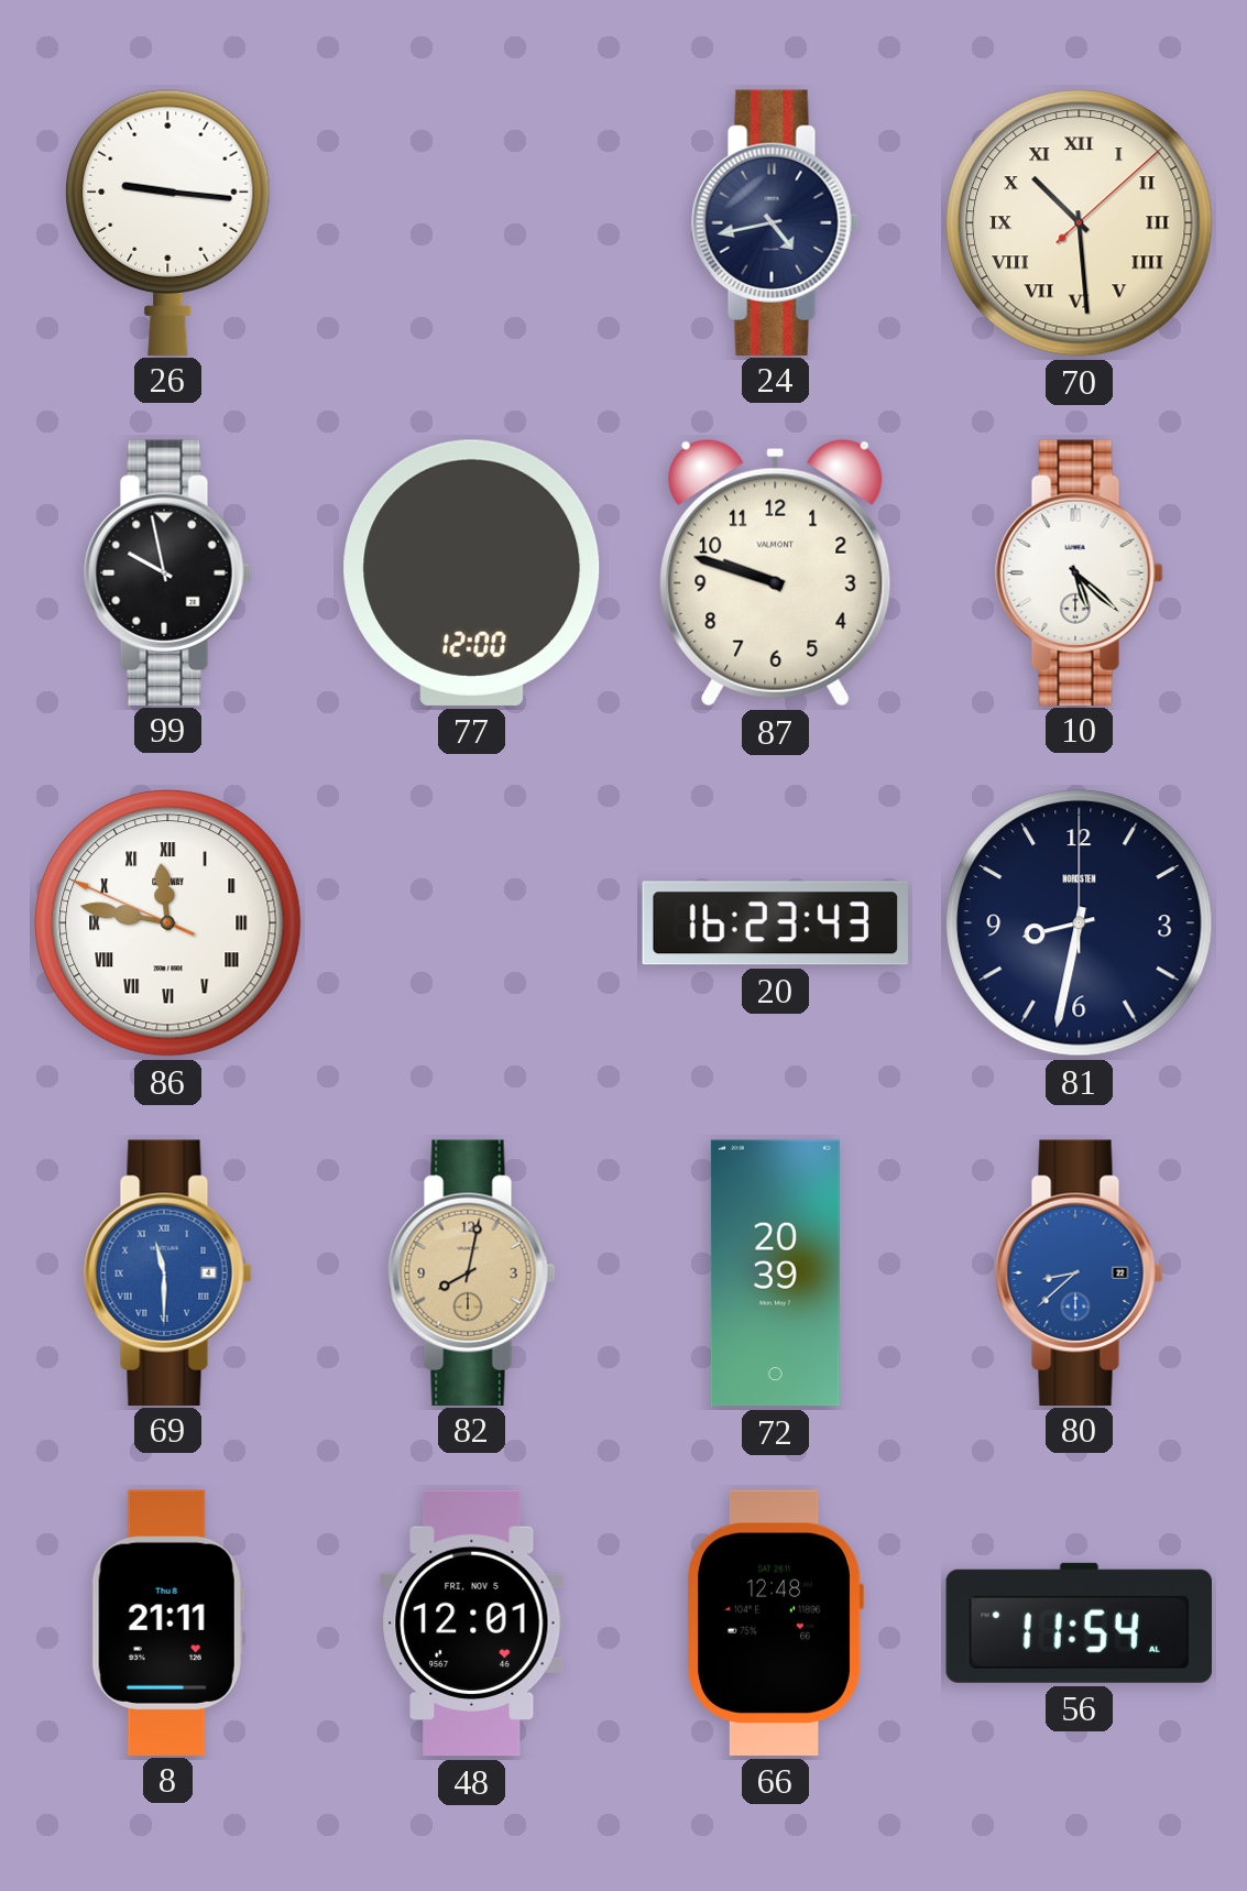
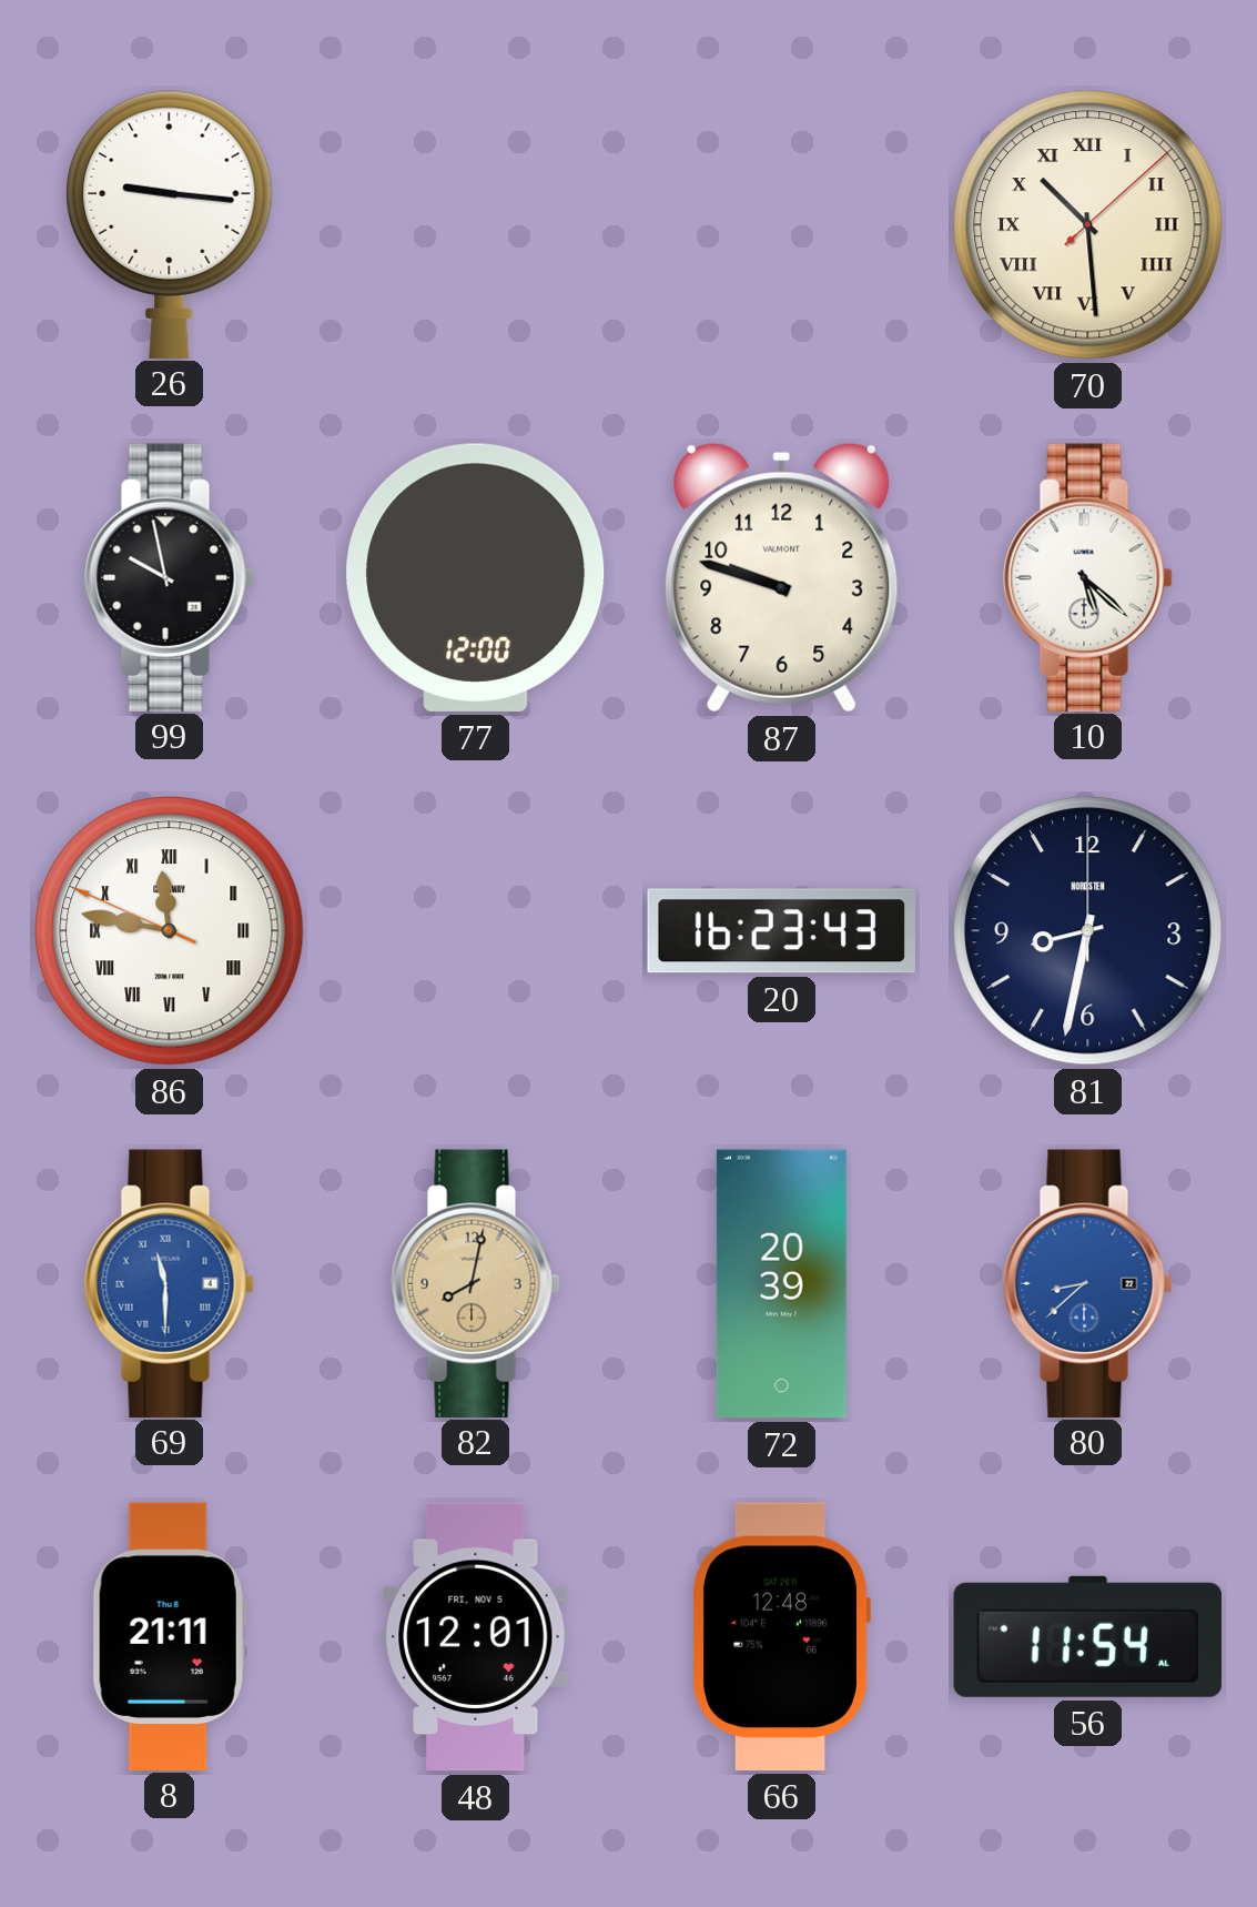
24: 4:43 -> none
